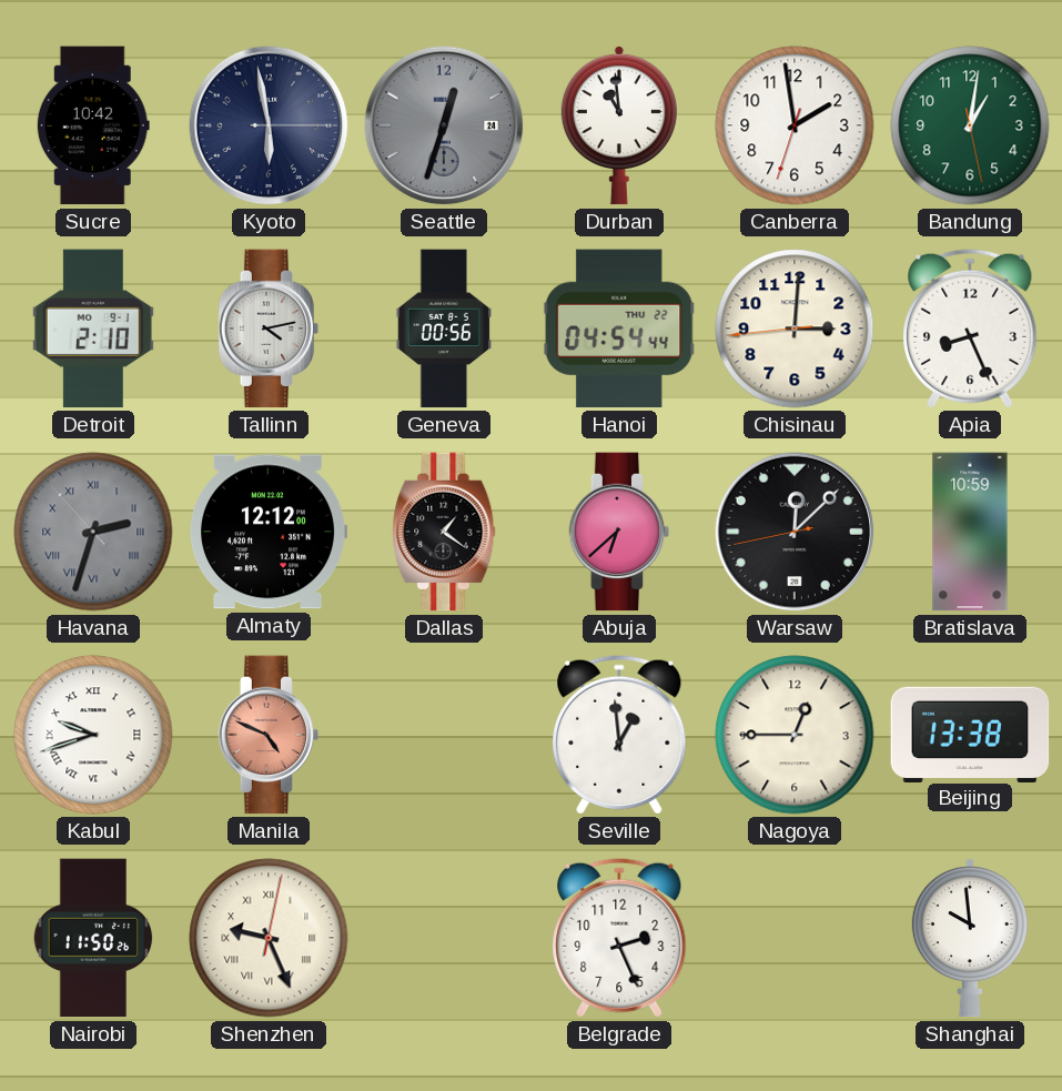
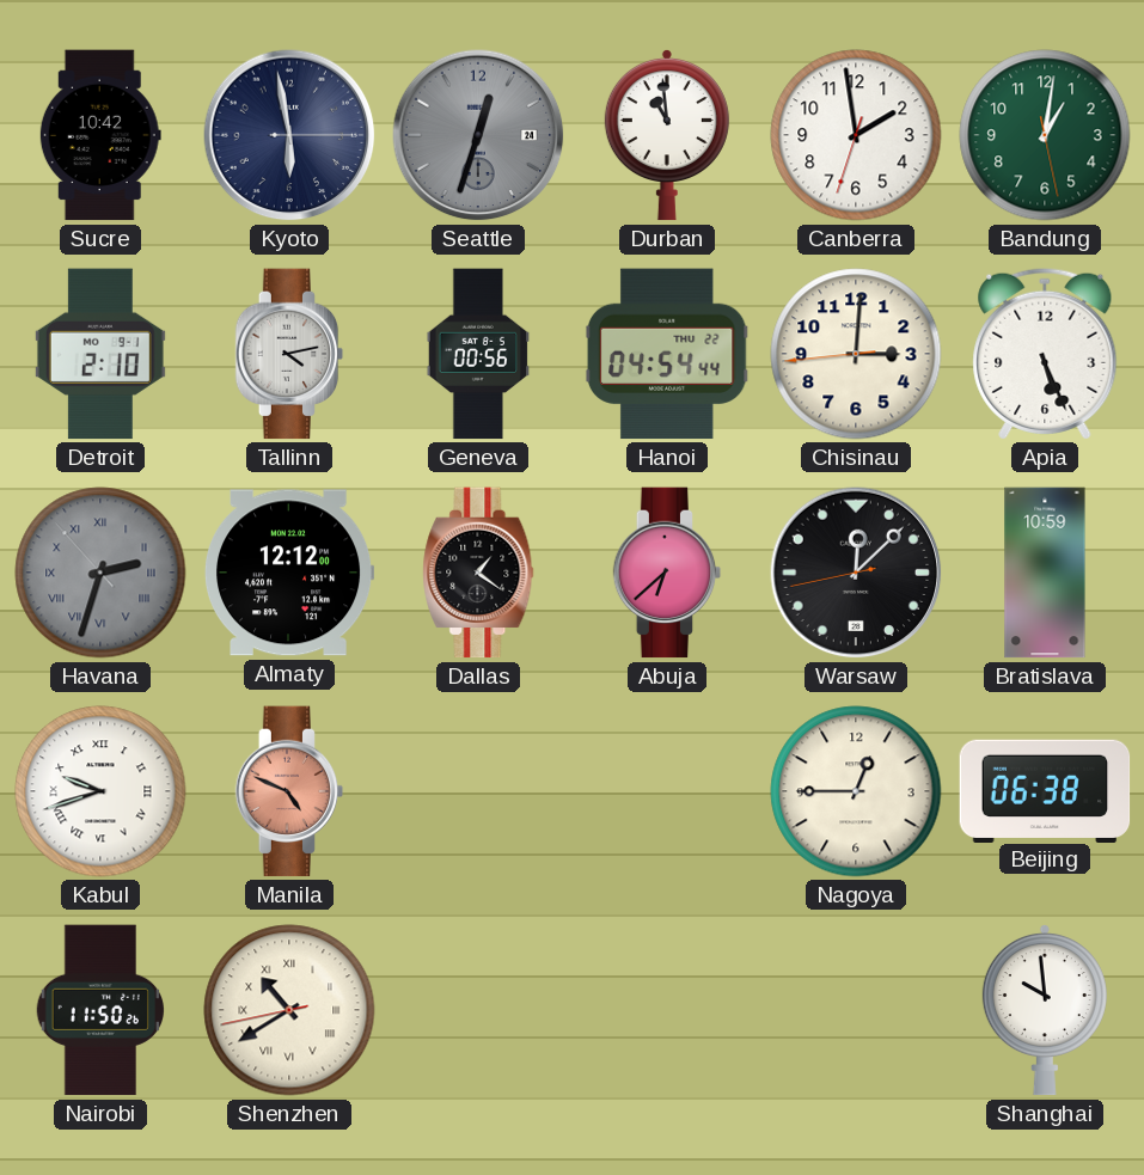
Apia: 8:26 -> 5:26
Seville: 12:59 -> none
Beijing: 13:38 -> 06:38
Shenzhen: 9:26 -> 10:39
Belgrade: 2:26 -> none
